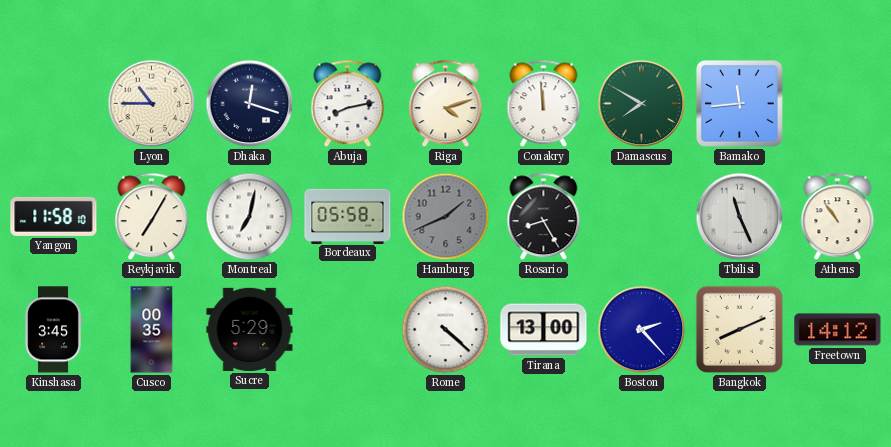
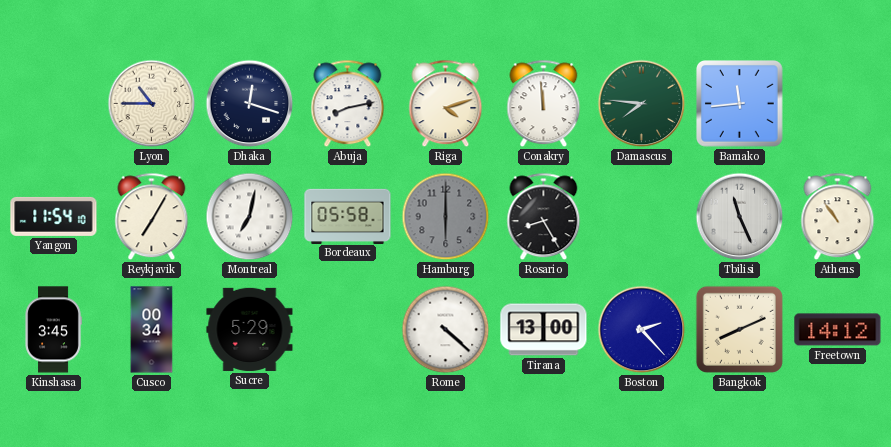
Damascus: 7:50 -> 7:46
Yangon: 11:58 -> 11:54
Hamburg: 1:41 -> 6:00
Cusco: 00:35 -> 00:34
